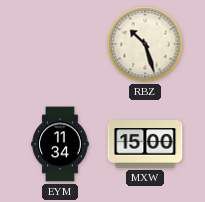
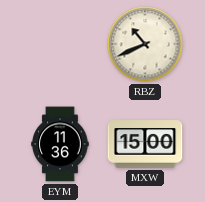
RBZ: 10:27 -> 10:41
EYM: 11:34 -> 11:36
